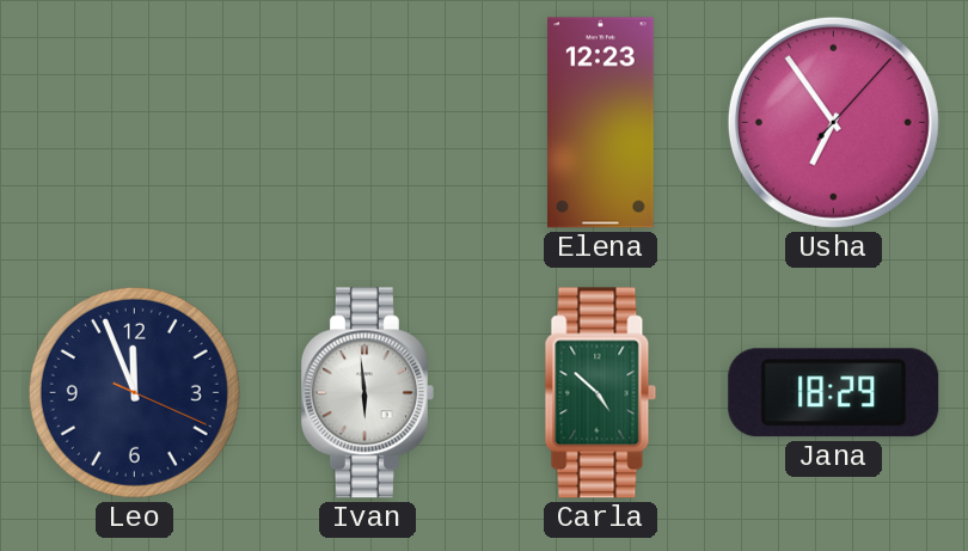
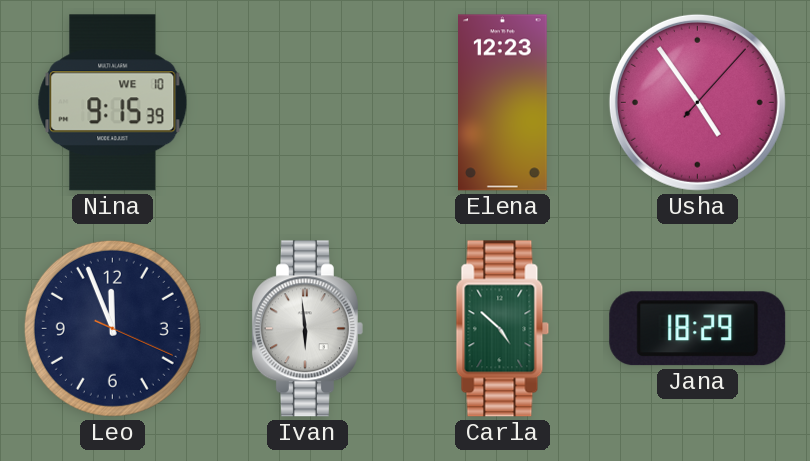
Nina: none -> 9:15
Usha: 6:54 -> 4:54
